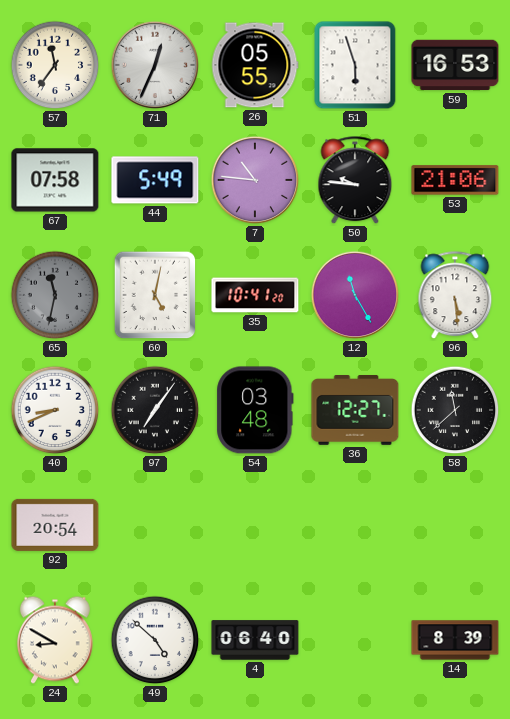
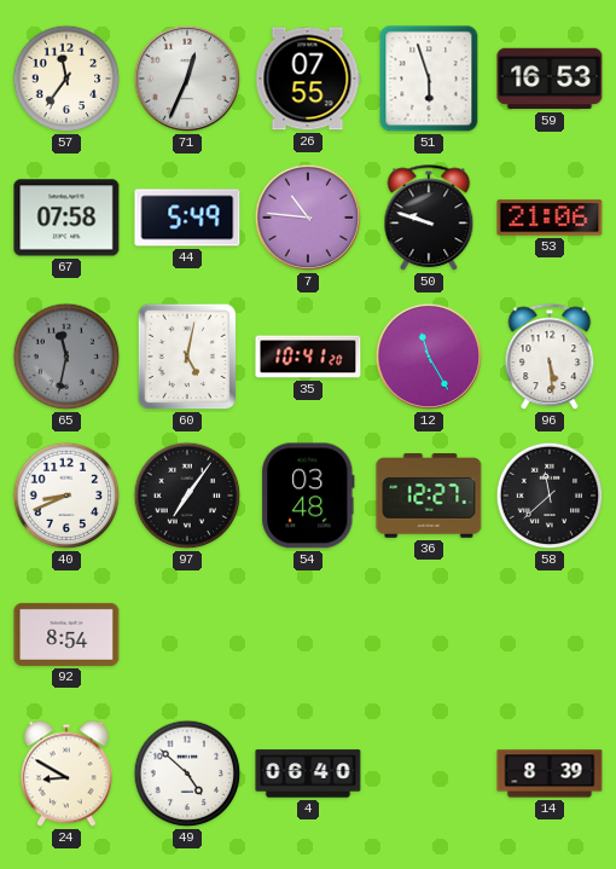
26: 05:55 -> 07:55
50: 9:46 -> 9:48
92: 20:54 -> 8:54
